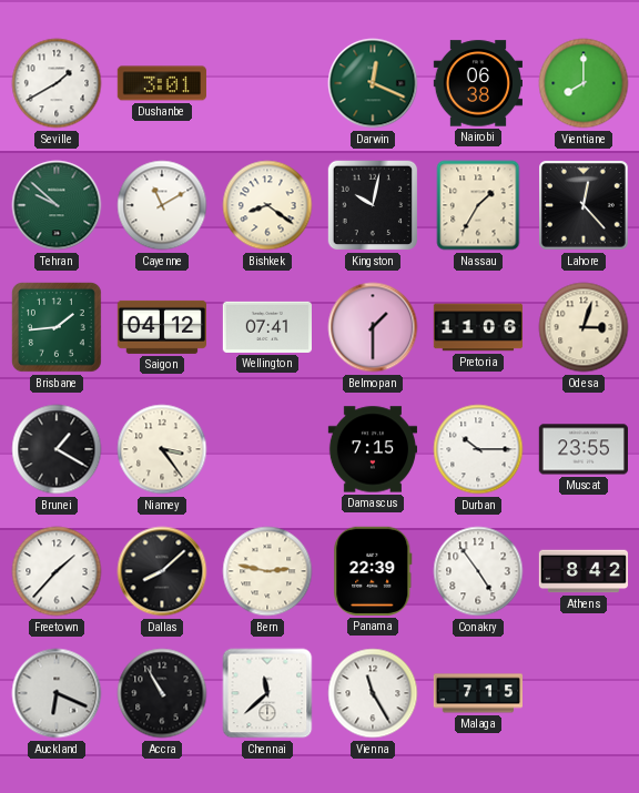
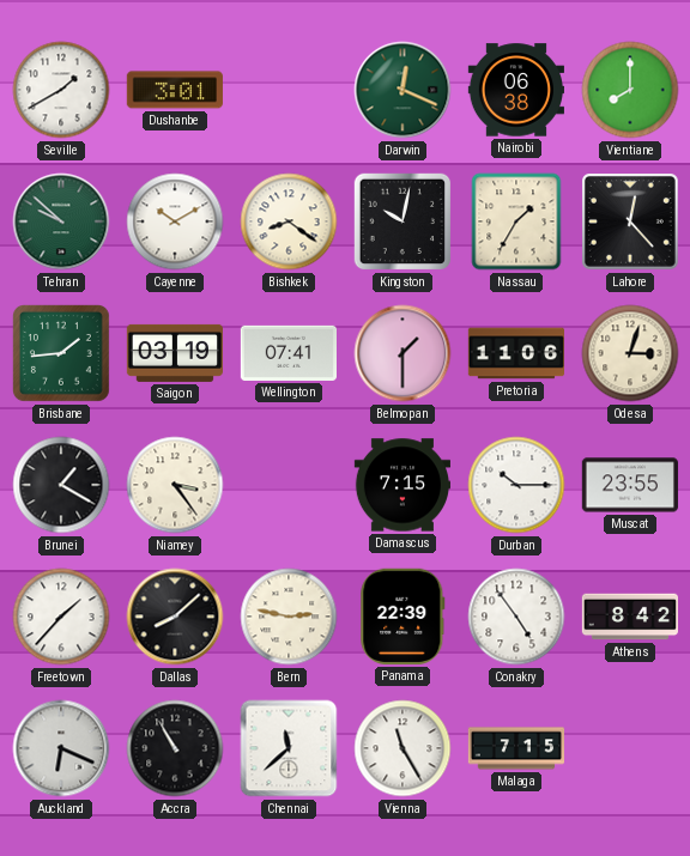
Cayenne: 11:10 -> 10:10
Saigon: 04:12 -> 03:19
